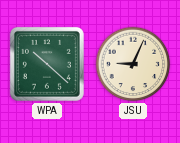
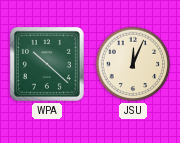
JSU: 9:04 -> 12:04
